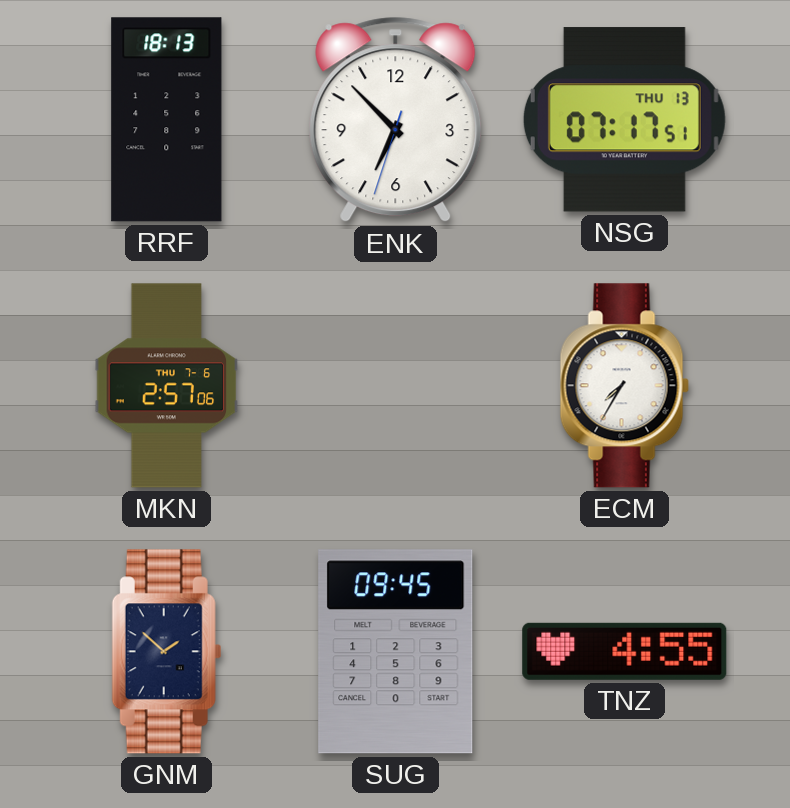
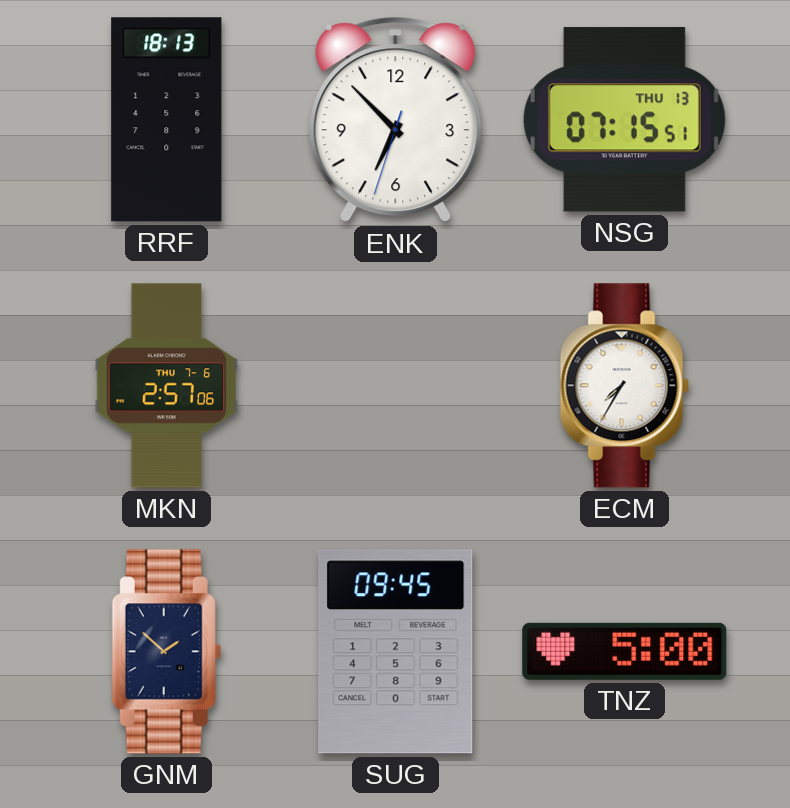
NSG: 07:17 -> 07:15
TNZ: 4:55 -> 5:00
